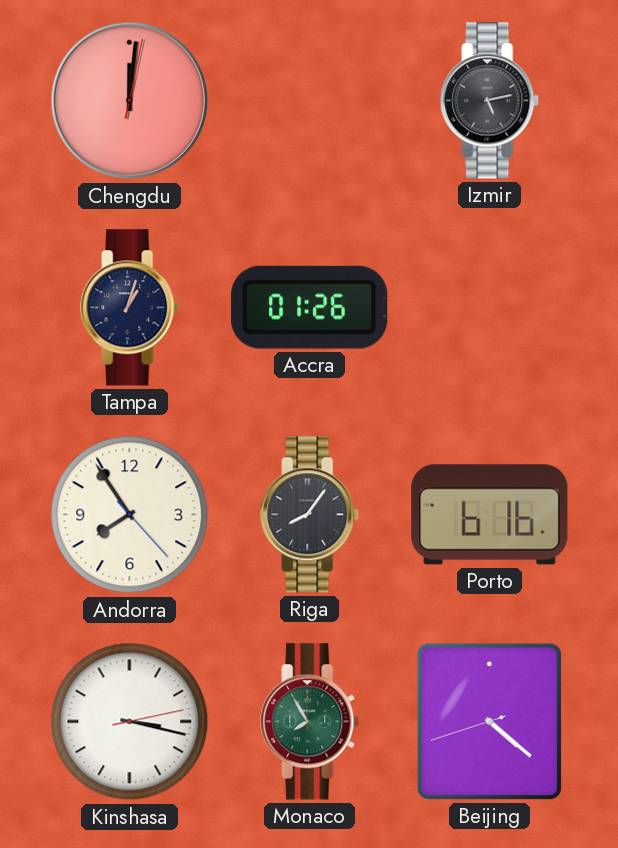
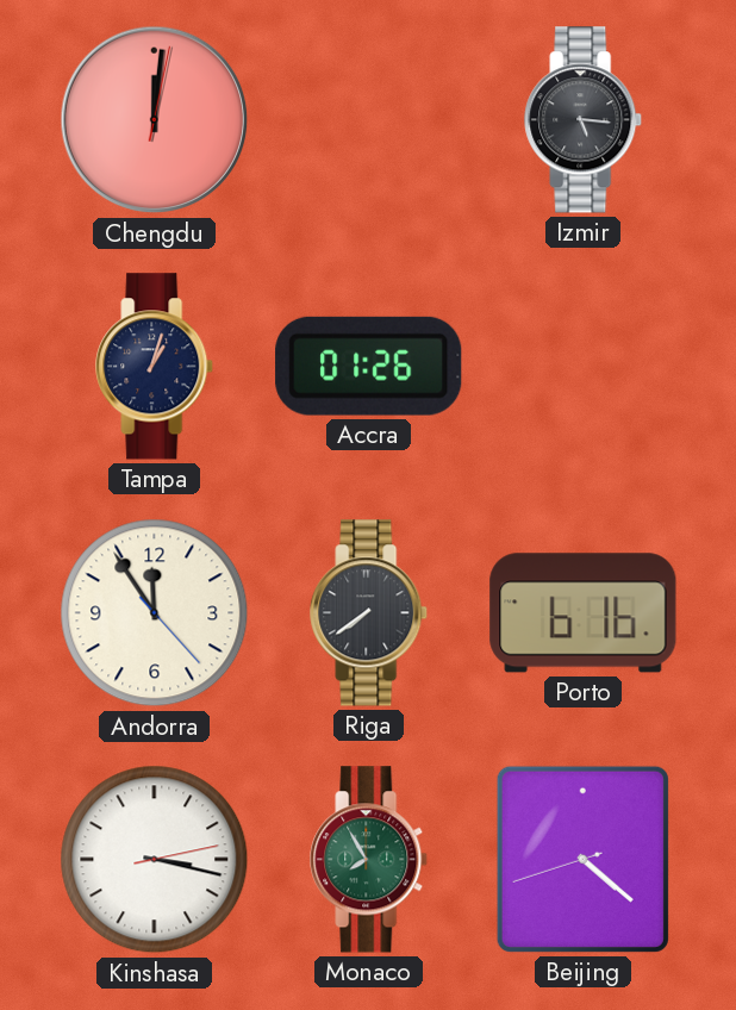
Izmir: 5:13 -> 5:16
Andorra: 7:54 -> 11:54
Riga: 8:06 -> 7:39
